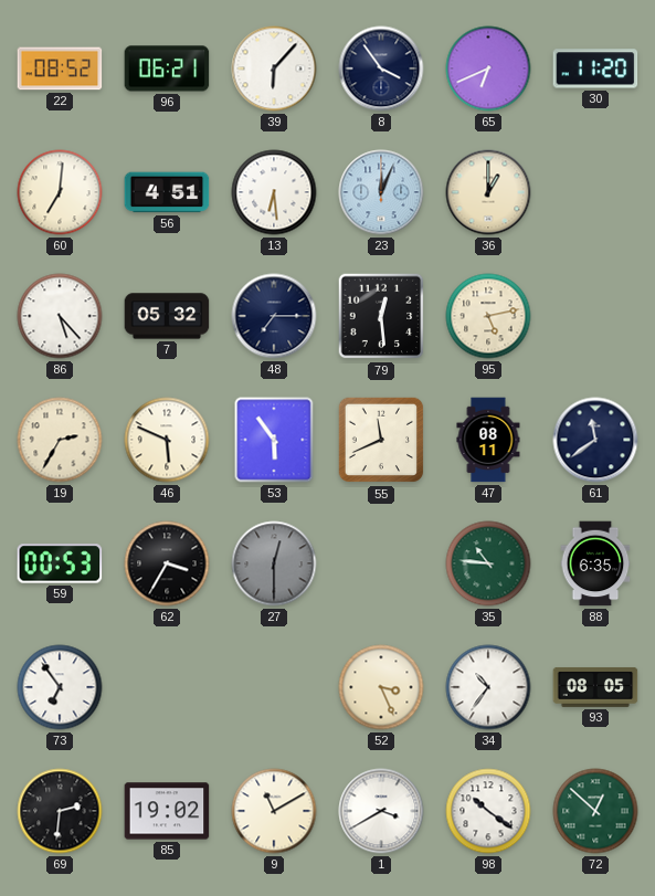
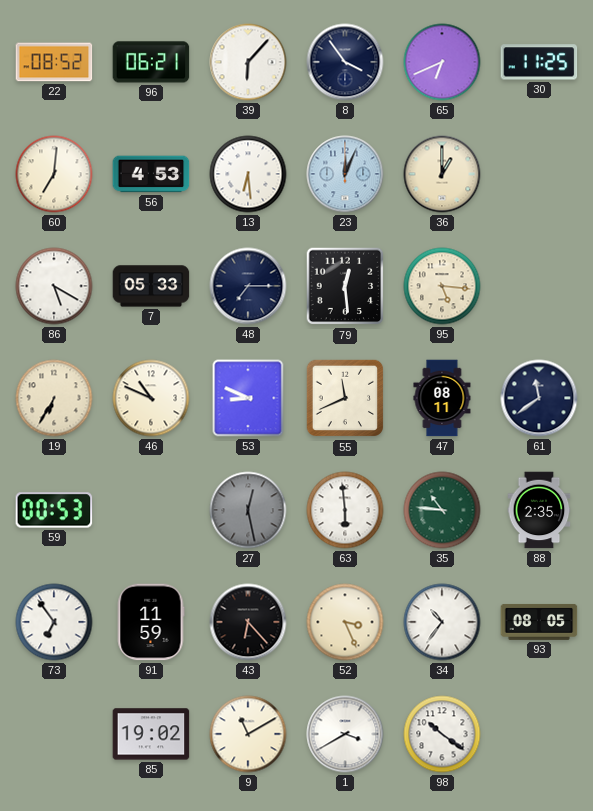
30: 11:20 -> 11:25
56: 4:51 -> 4:53
86: 5:23 -> 5:20
7: 05:32 -> 05:33
95: 5:13 -> 5:16
19: 2:35 -> 6:35
46: 5:49 -> 10:49
53: 5:54 -> 8:49
62: 3:35 -> none
27: 12:30 -> 12:28
63: none -> 5:59
88: 6:35 -> 2:35
91: none -> 11:59
43: none -> 6:23
69: 2:31 -> none
72: 12:52 -> none
